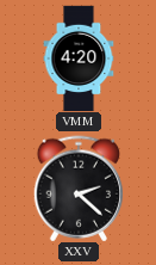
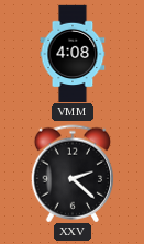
VMM: 4:20 -> 4:08
